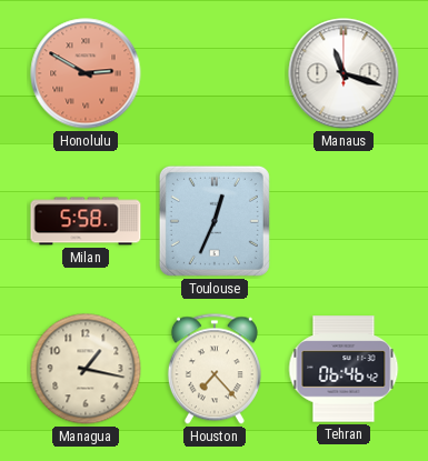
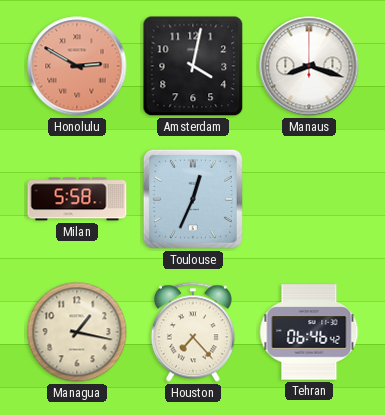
Amsterdam: none -> 4:02
Manaus: 11:18 -> 8:18
